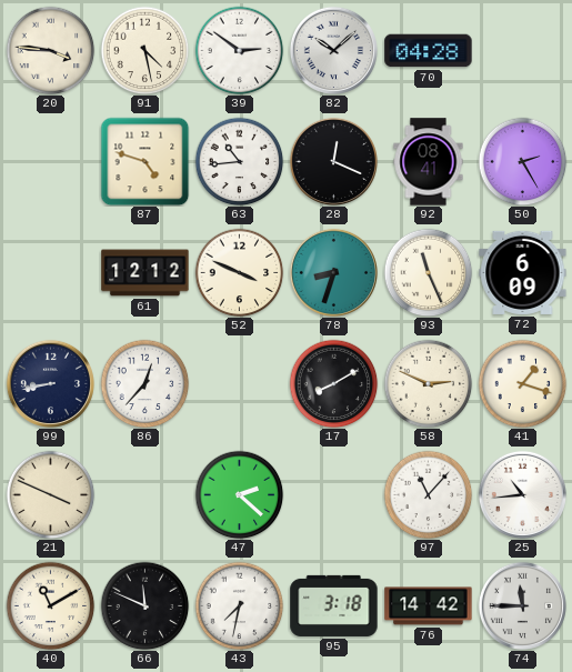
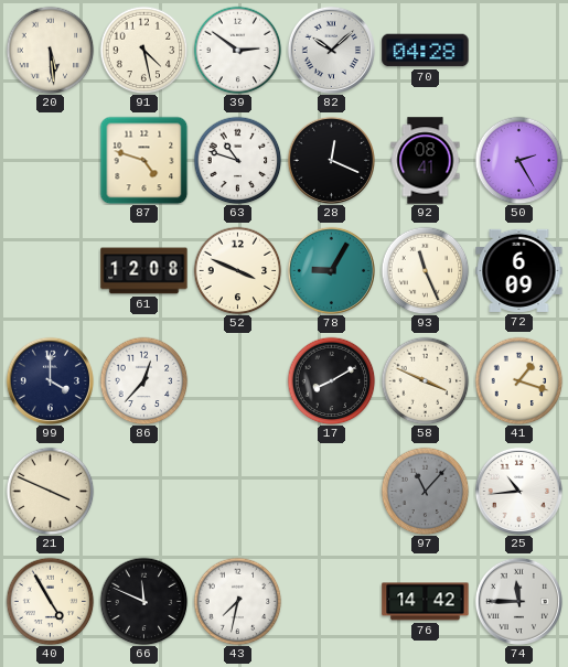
20: 3:46 -> 5:29
63: 10:44 -> 10:48
61: 12:12 -> 12:08
78: 8:33 -> 9:05
99: 8:43 -> 4:00
58: 2:49 -> 3:49
47: 2:22 -> none
97 dial: white -> grey
40: 11:10 -> 4:55
95: 3:18 -> none
